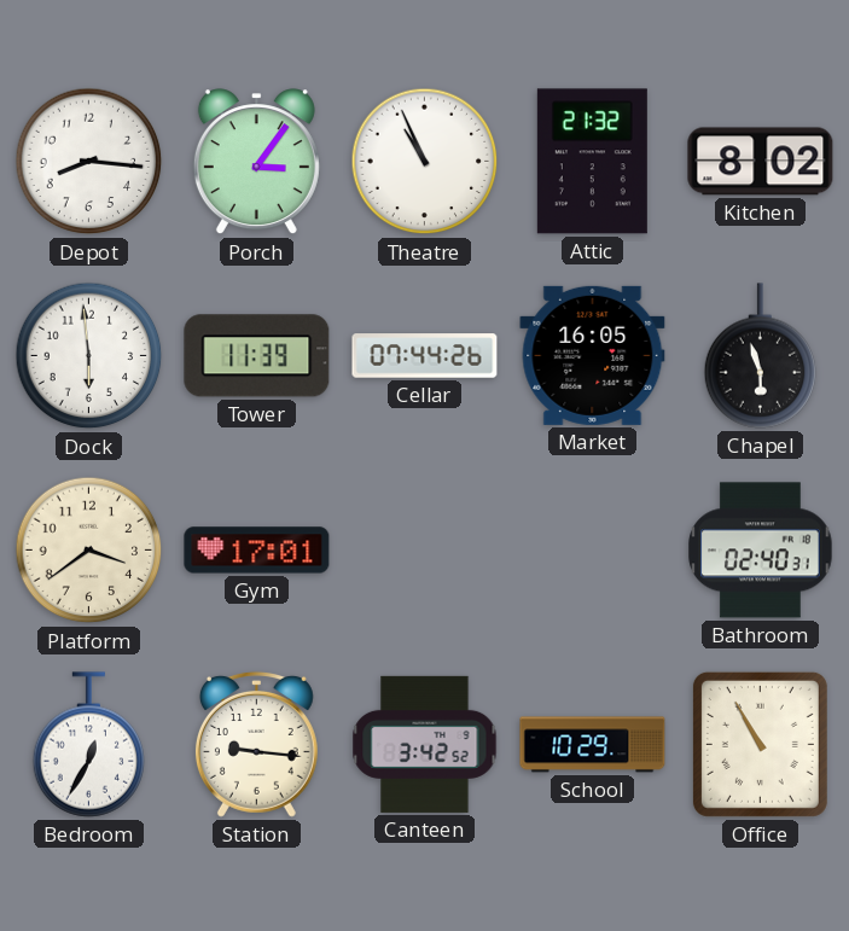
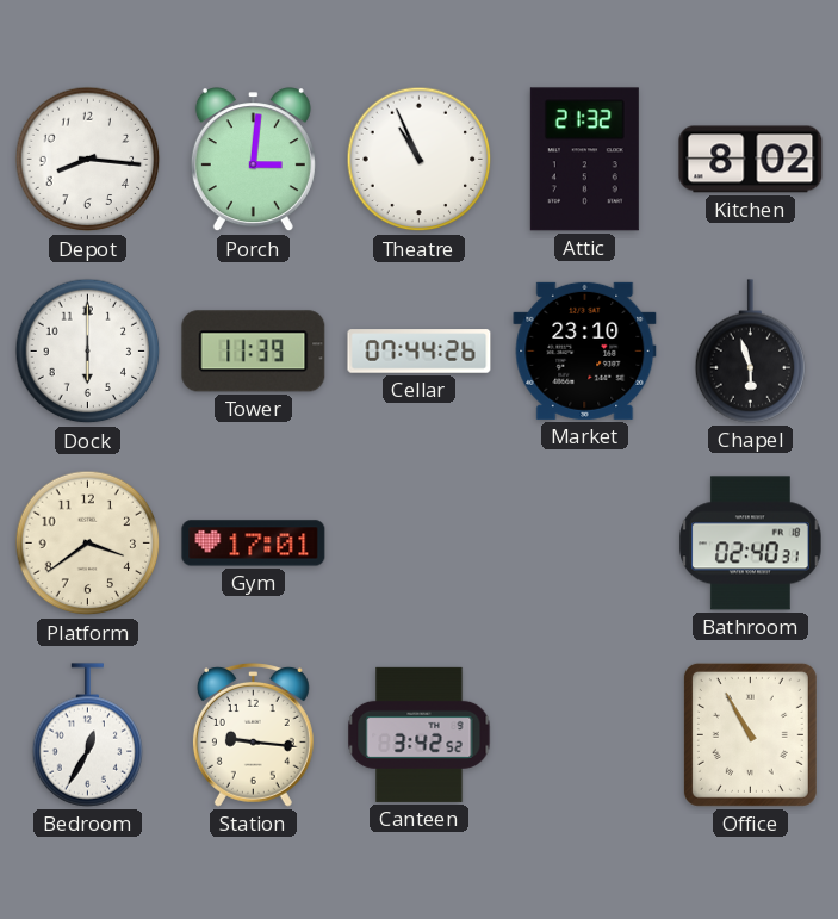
Porch: 3:06 -> 3:01
Dock: 5:59 -> 6:00
Market: 16:05 -> 23:10
School: 10:29 -> none
